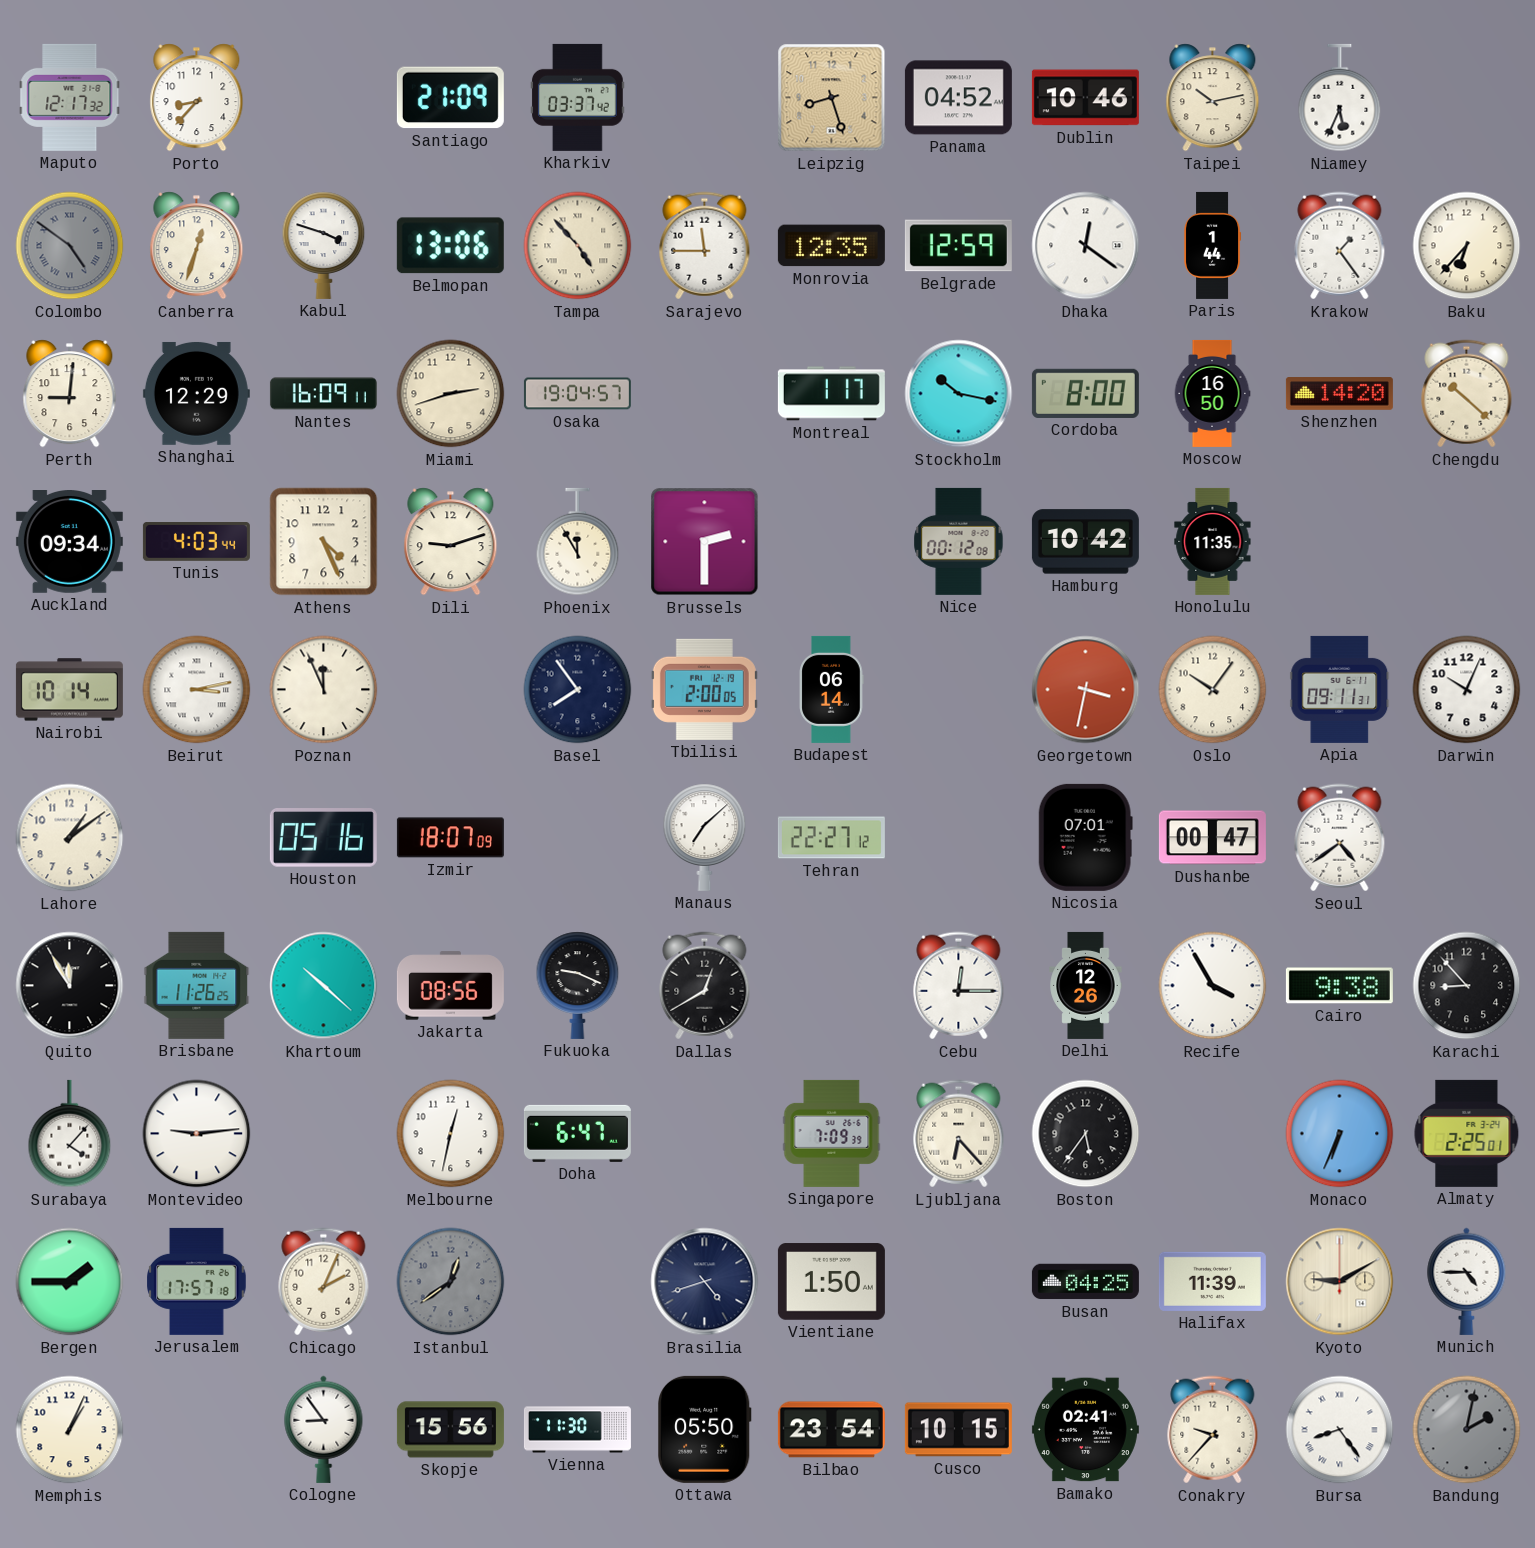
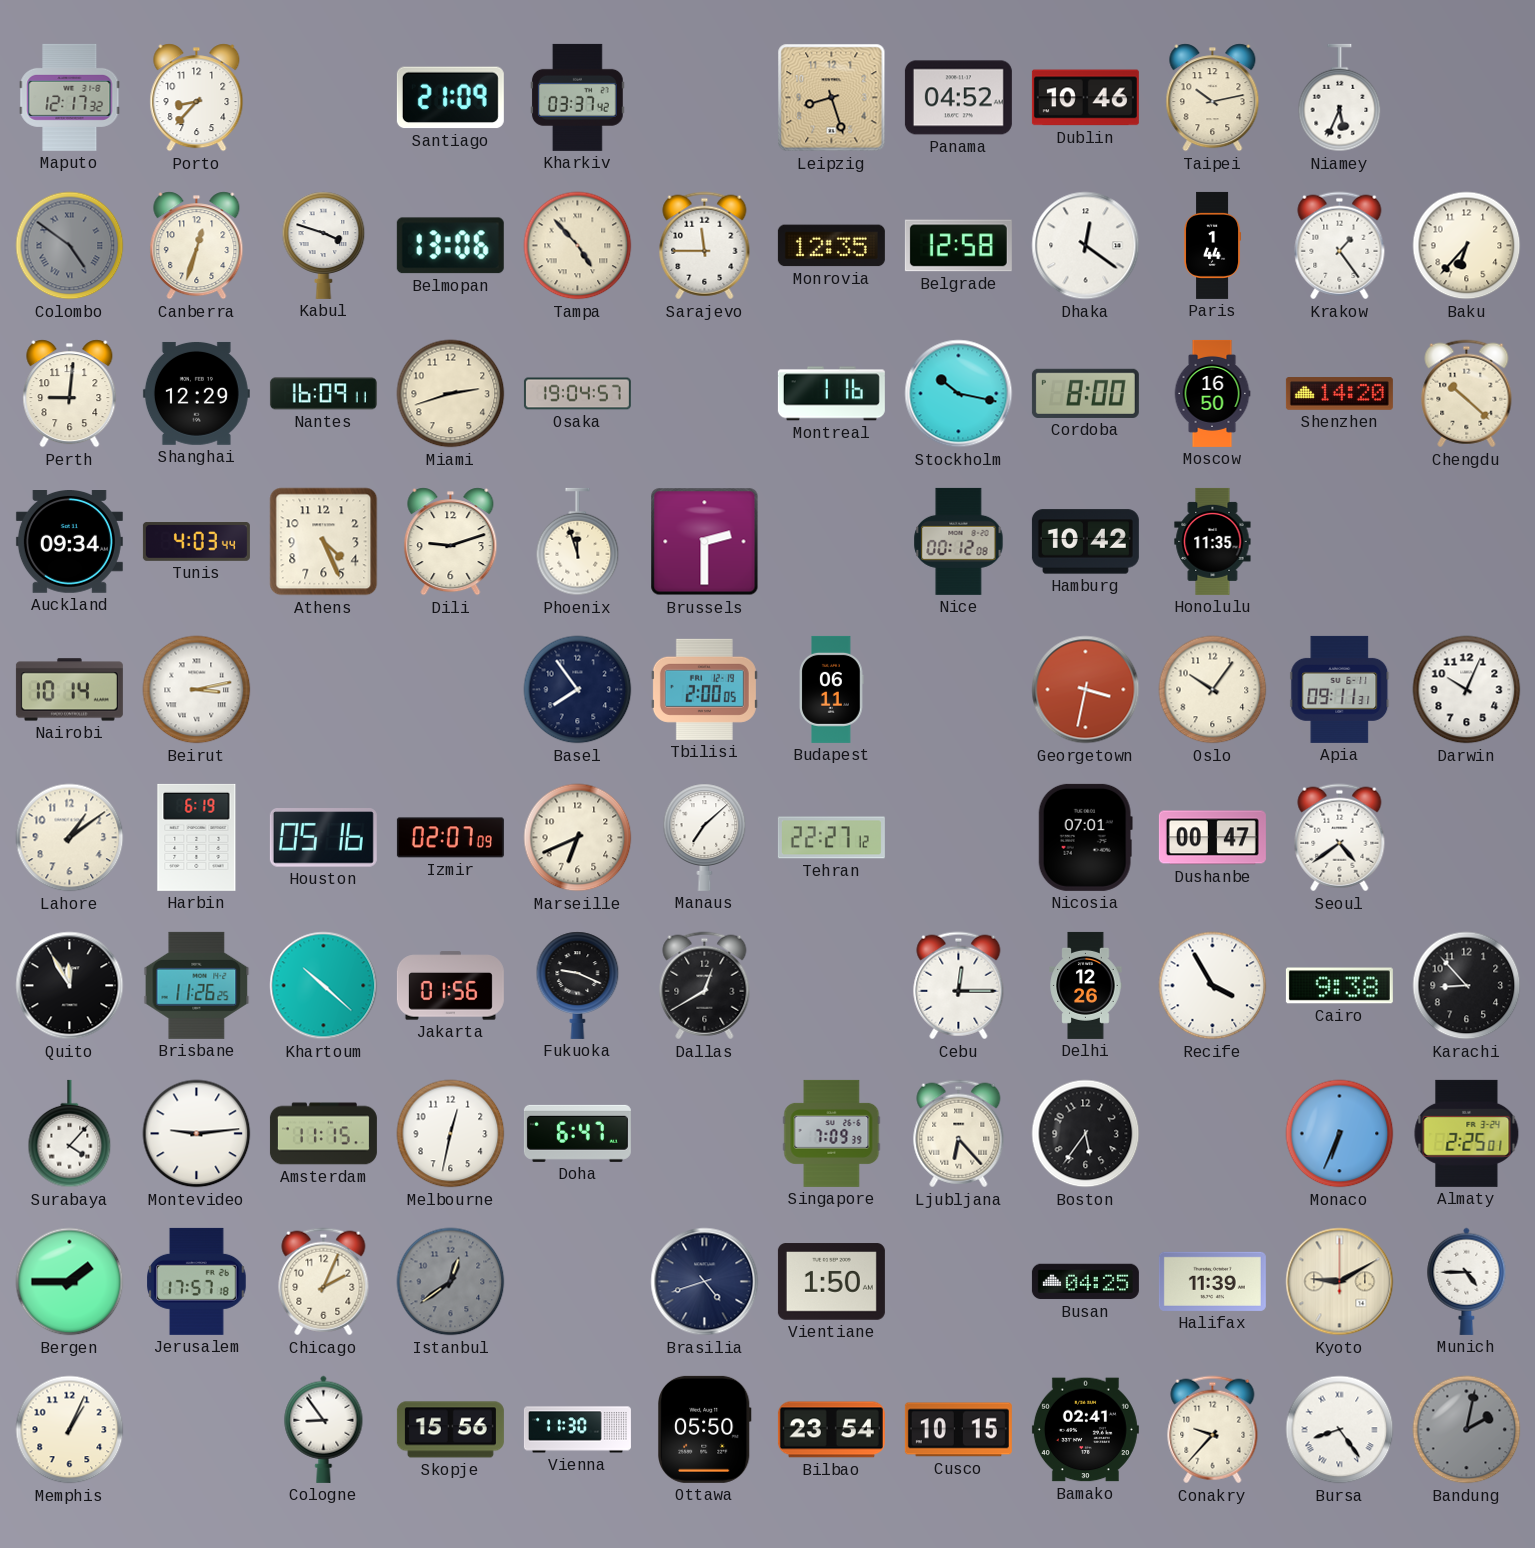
Belgrade: 12:59 -> 12:58
Montreal: 1:17 -> 1:16
Phoenix: 11:55 -> 11:57
Poznan: 11:56 -> none
Budapest: 06:14 -> 06:11
Harbin: none -> 6:19
Izmir: 18:07 -> 02:07
Marseille: none -> 6:41
Jakarta: 08:56 -> 01:56
Amsterdam: none -> 11:15
